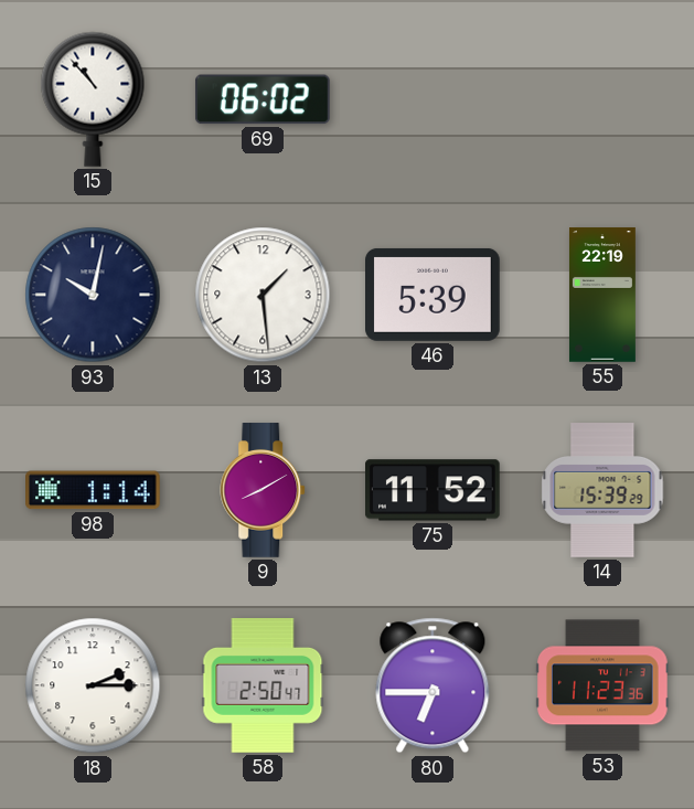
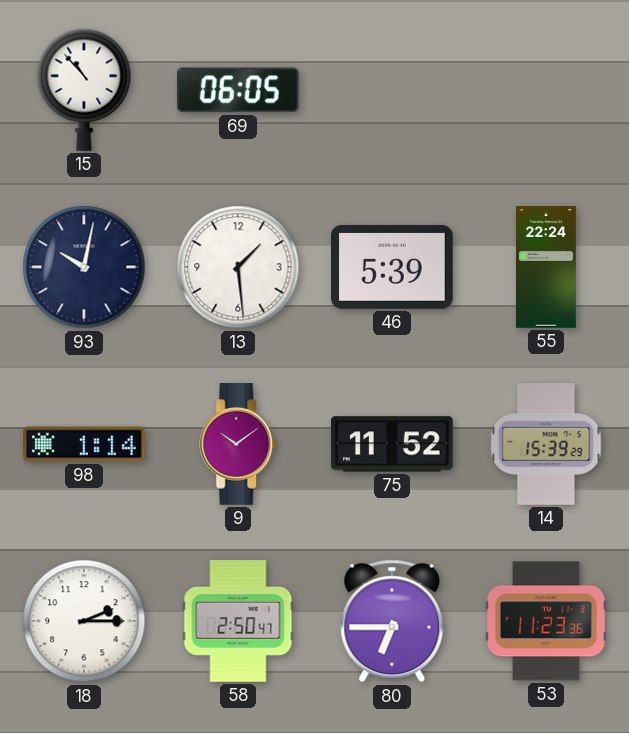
69: 06:02 -> 06:05
55: 22:19 -> 22:24
9: 8:10 -> 10:09
